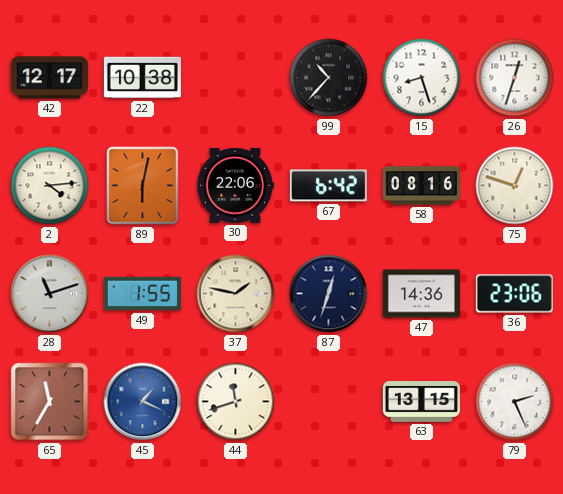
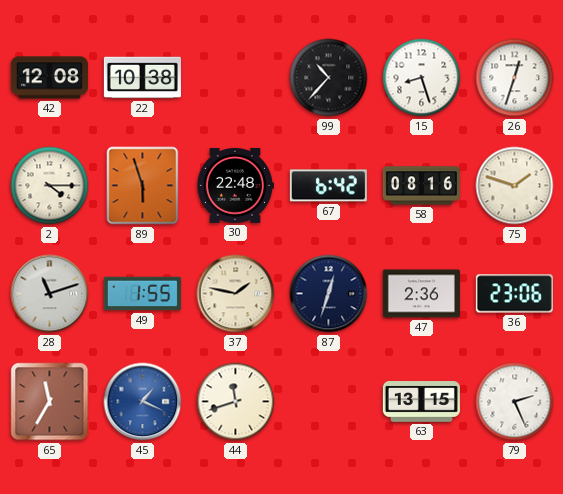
42: 12:17 -> 12:08
2: 4:14 -> 4:15
89: 6:02 -> 5:57
30: 22:06 -> 22:48
75: 12:48 -> 1:48
47: 14:36 -> 2:36
